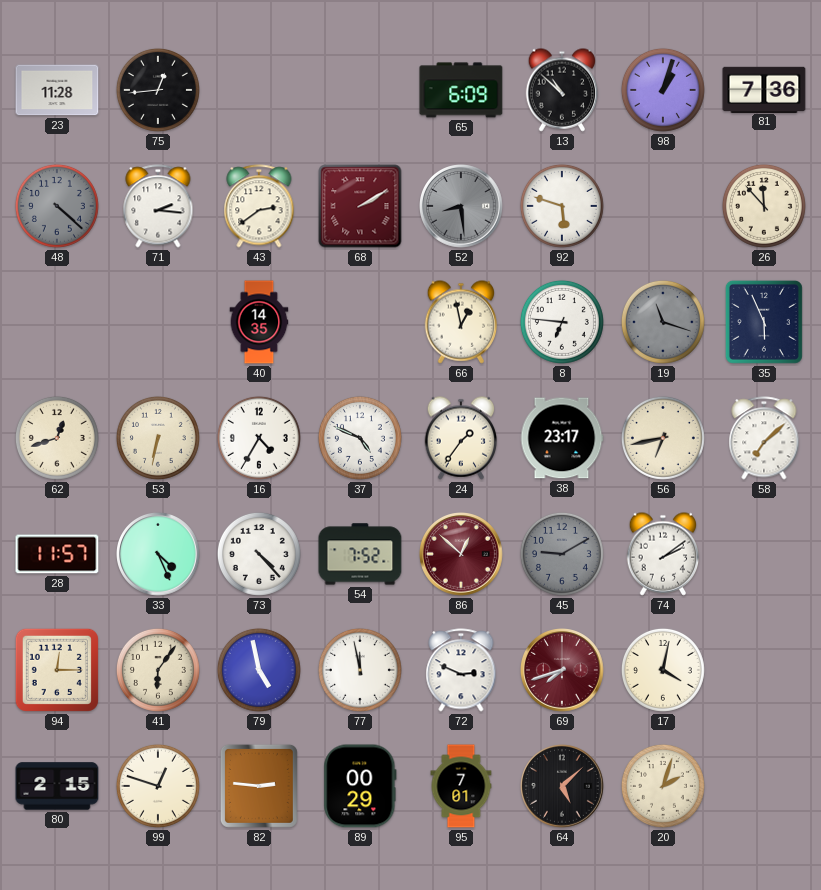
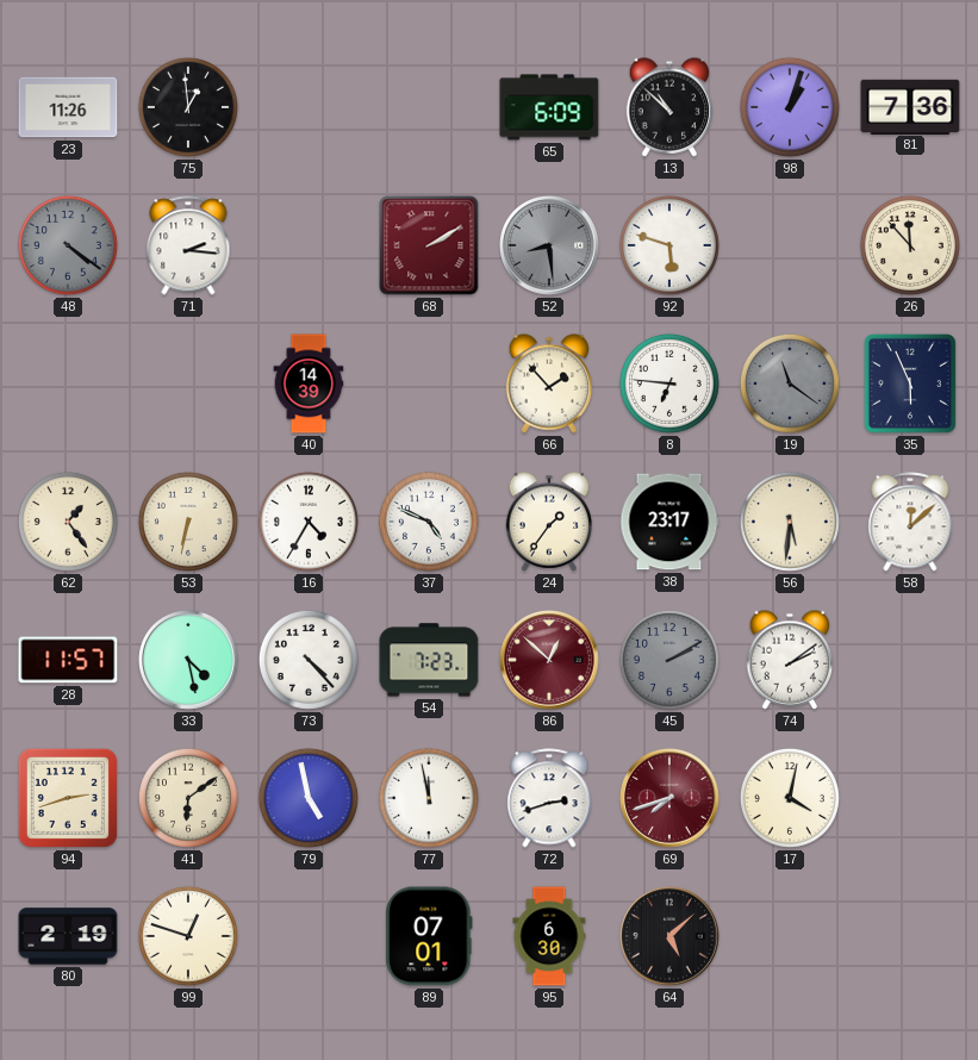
23: 11:28 -> 11:26
75: 12:44 -> 12:59
48: 4:22 -> 4:21
43: 2:39 -> none
40: 14:35 -> 14:39
66: 12:58 -> 1:53
19: 11:18 -> 11:21
62: 12:42 -> 1:24
56: 6:43 -> 5:31
58: 7:08 -> 12:08
33: 4:26 -> 4:28
54: 7:52 -> 7:23
45: 9:10 -> 2:10
94: 12:15 -> 2:42
41: 6:06 -> 6:09
72: 2:49 -> 2:42
80: 2:15 -> 2:19
82: 2:46 -> none
89: 00:29 -> 07:01
95: 7:01 -> 6:30
20: 2:03 -> none
